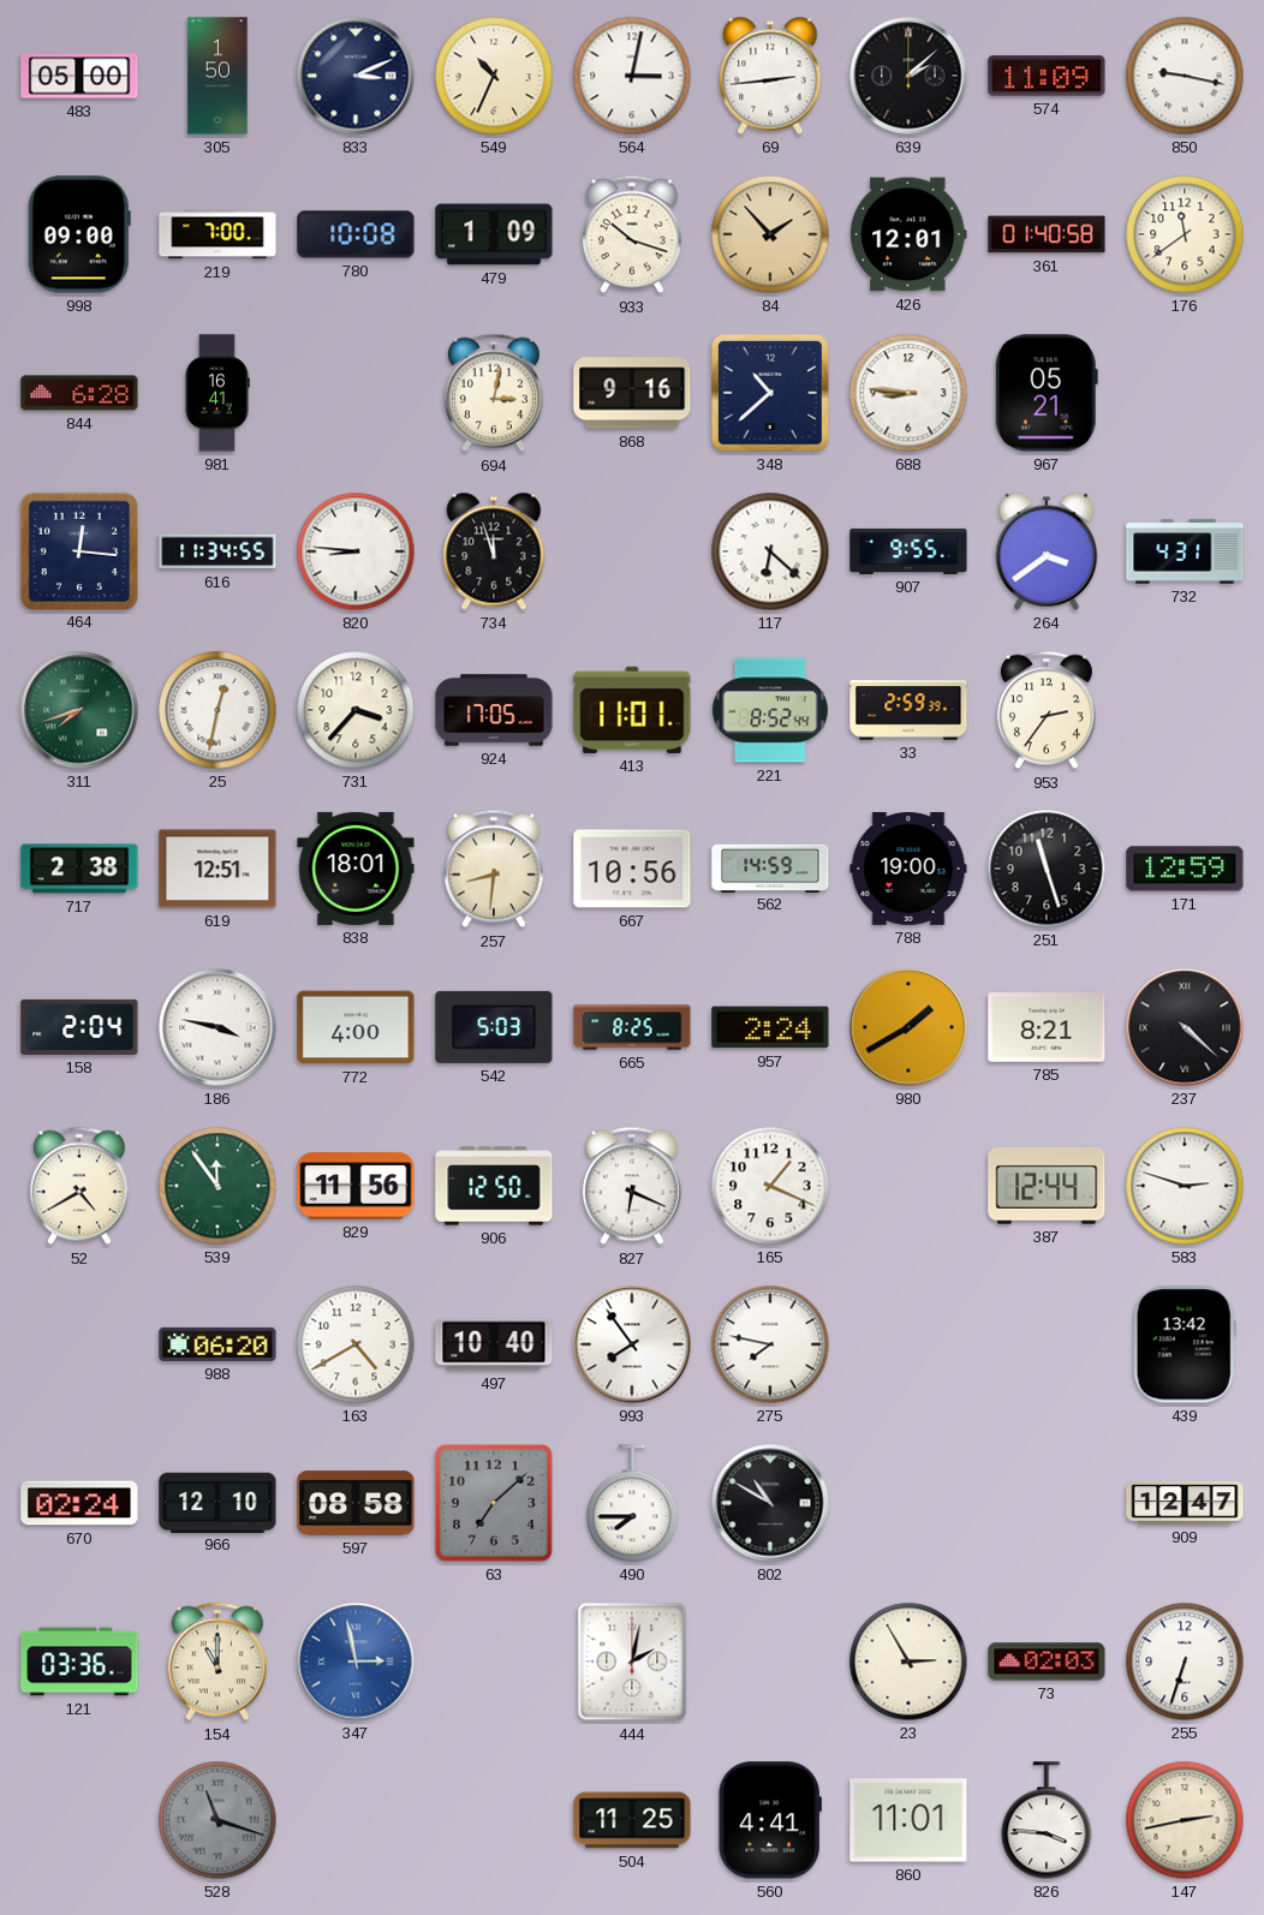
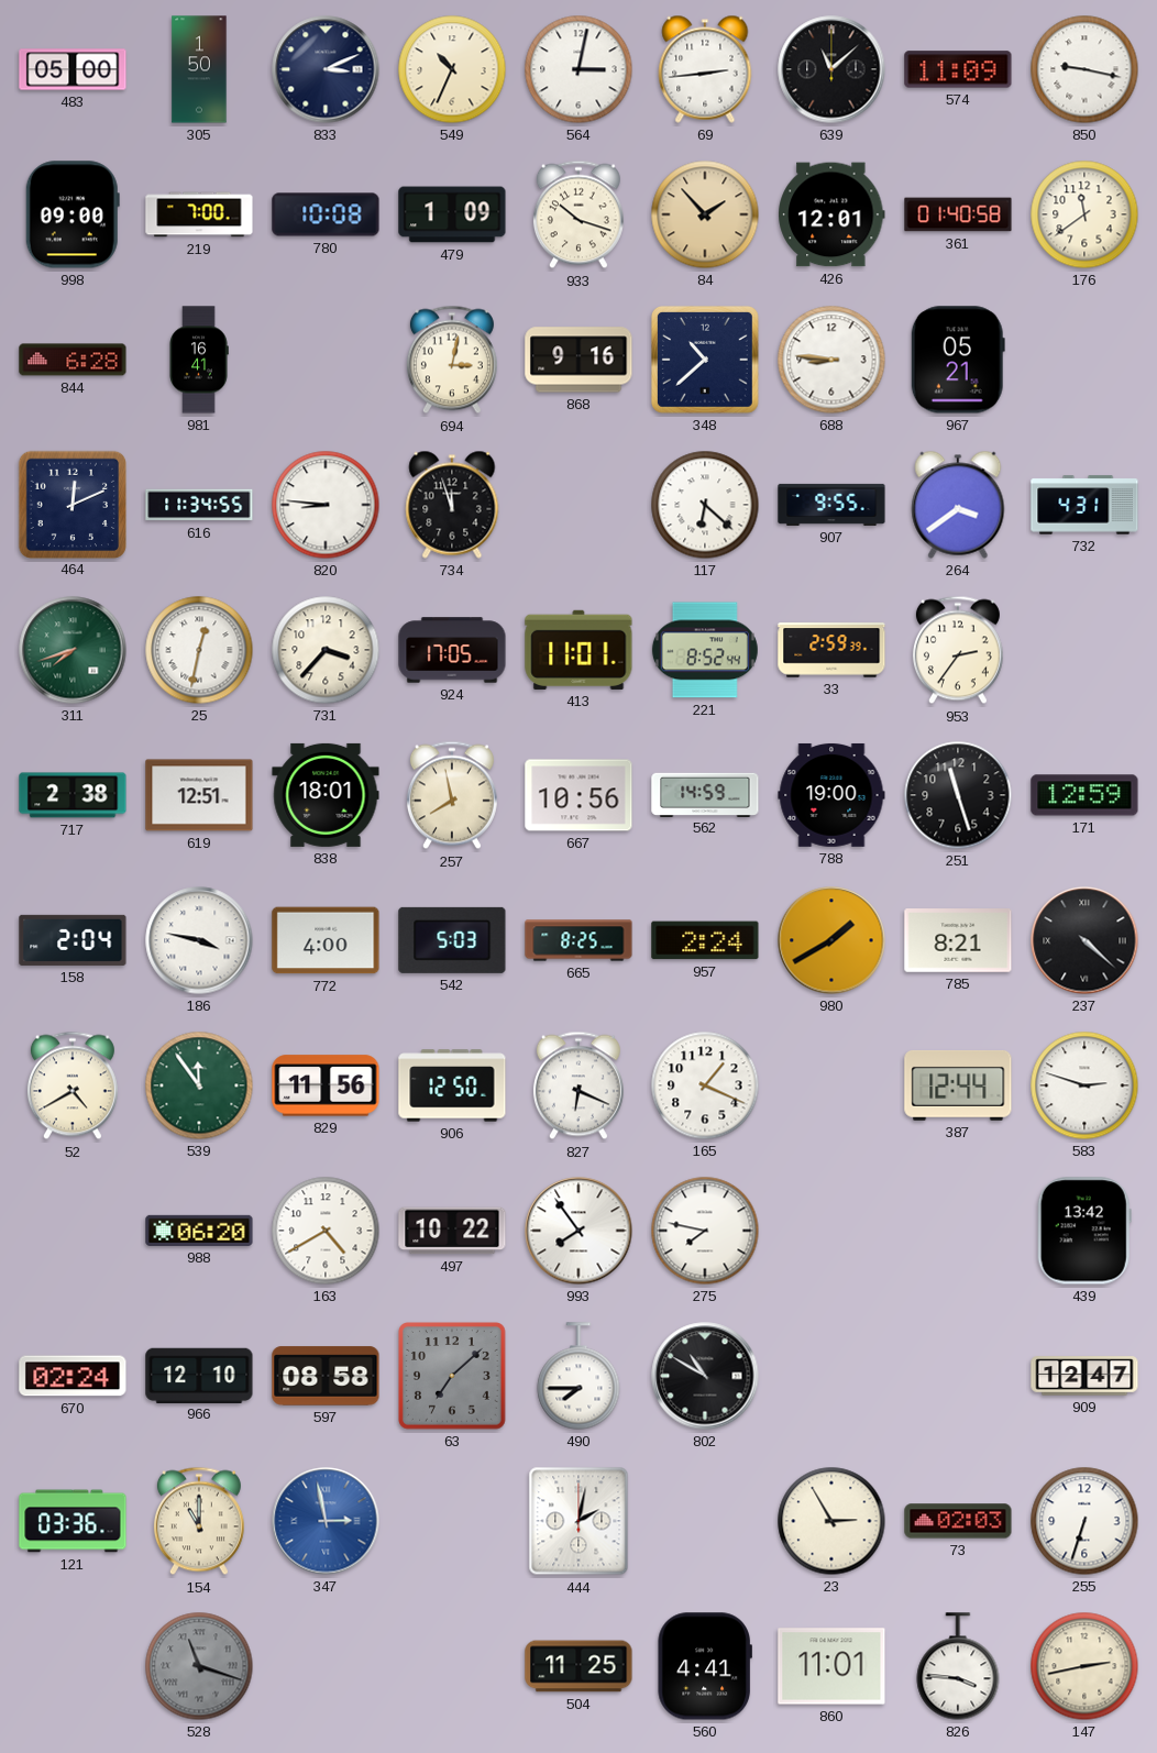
639: 2:08 -> 11:08
464: 12:16 -> 12:11
257: 8:31 -> 7:58
497: 10:40 -> 10:22
